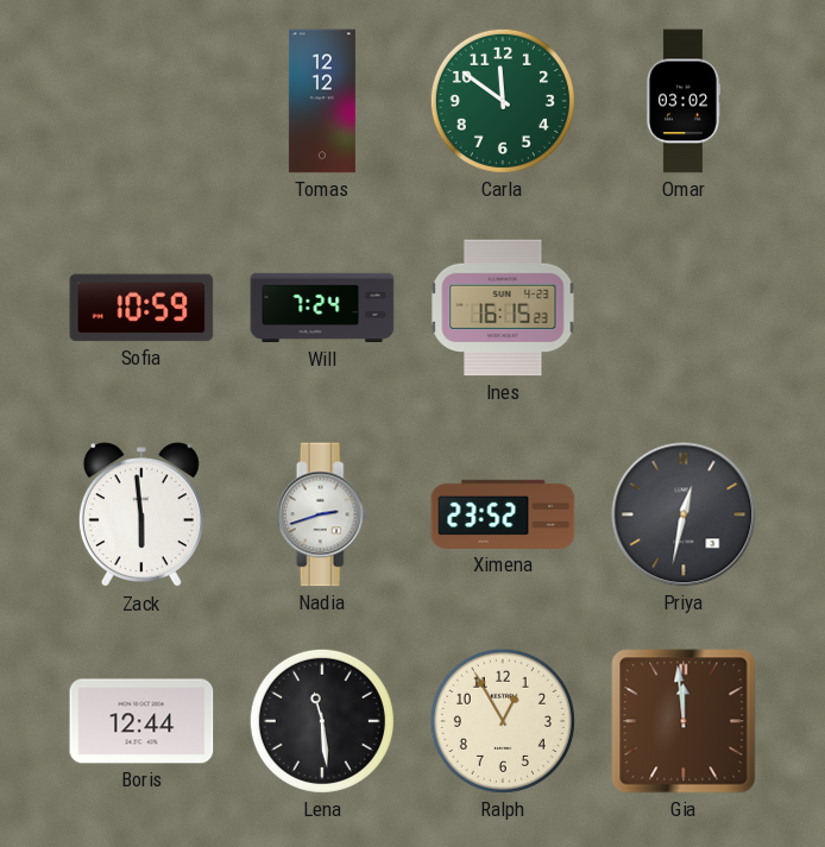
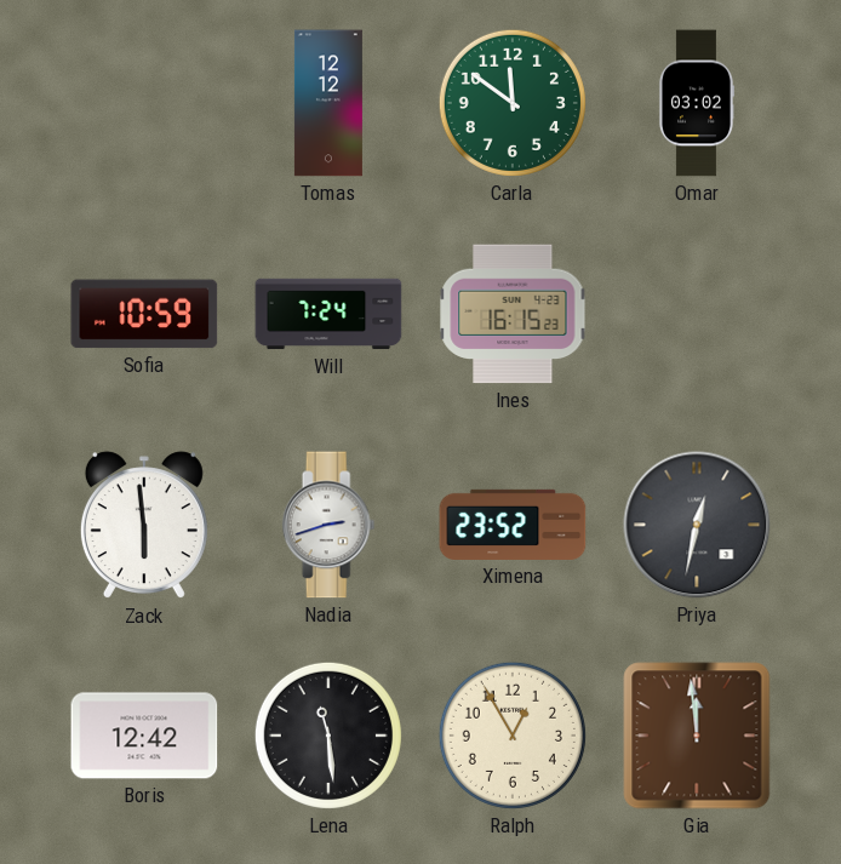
Boris: 12:44 -> 12:42
